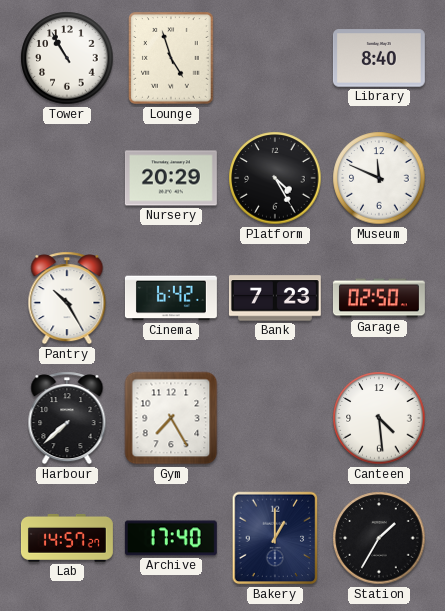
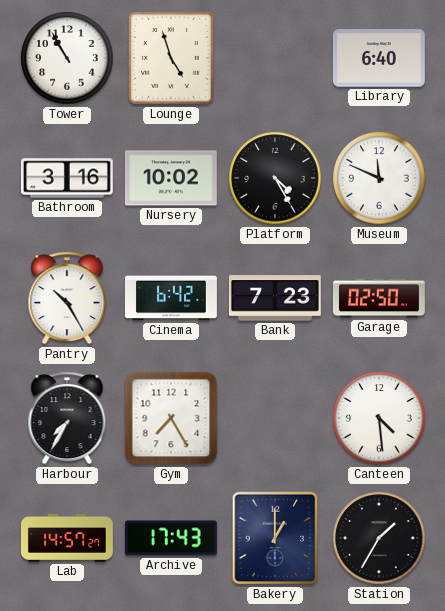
Library: 8:40 -> 6:40
Bathroom: none -> 3:16
Nursery: 20:29 -> 10:02
Harbour: 7:38 -> 7:35
Archive: 17:40 -> 17:43
